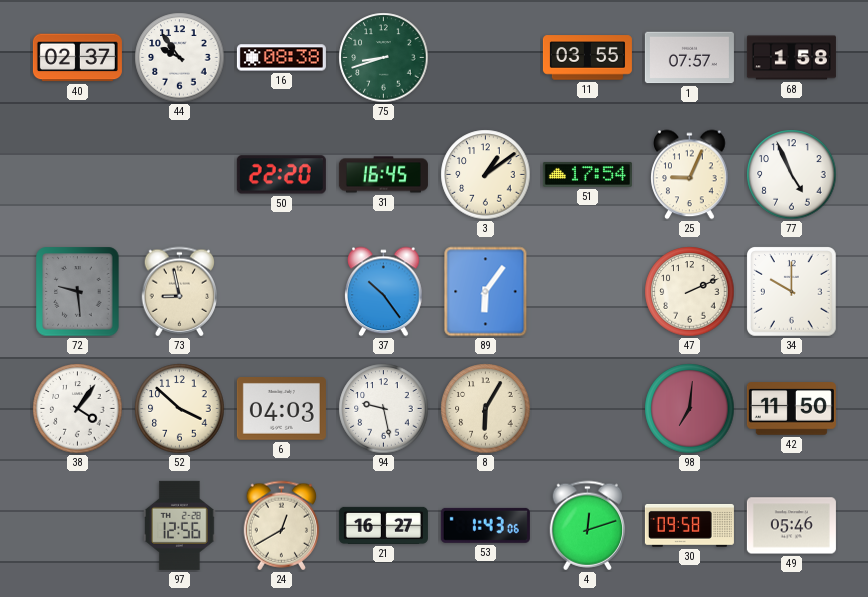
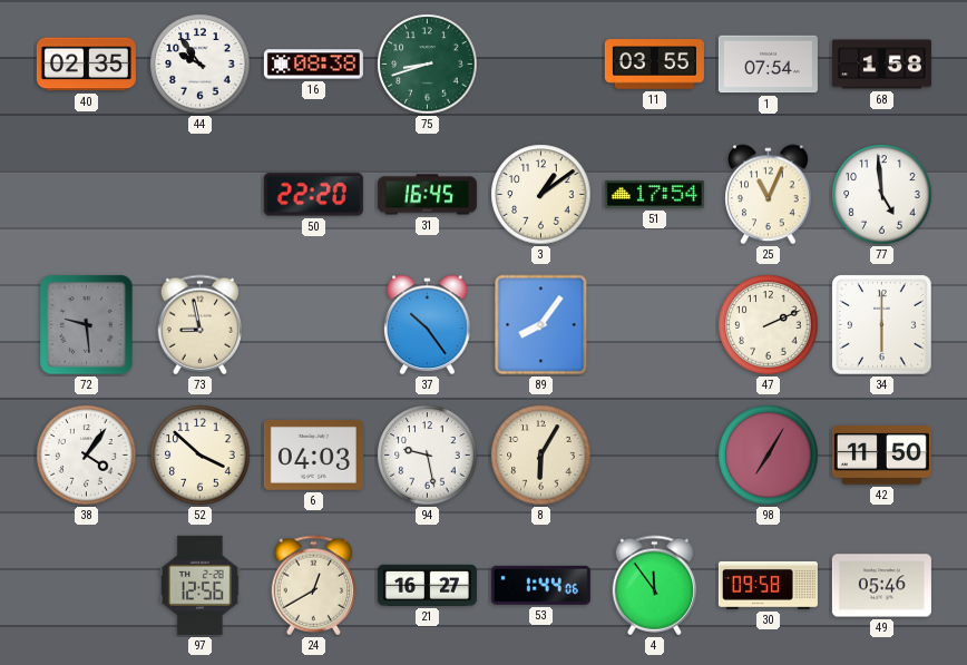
40: 02:37 -> 02:35
1: 07:57 -> 07:54
25: 9:04 -> 11:04
77: 4:56 -> 4:59
89: 6:06 -> 8:06
34: 10:00 -> 6:00
98: 7:01 -> 7:05
53: 1:43 -> 1:44
4: 12:12 -> 11:54
